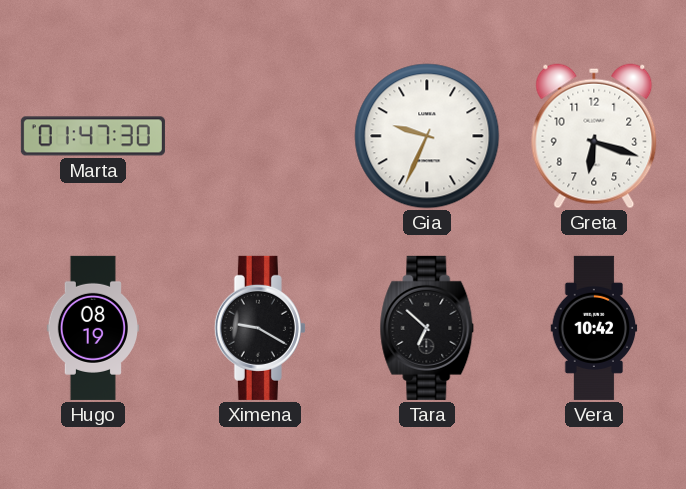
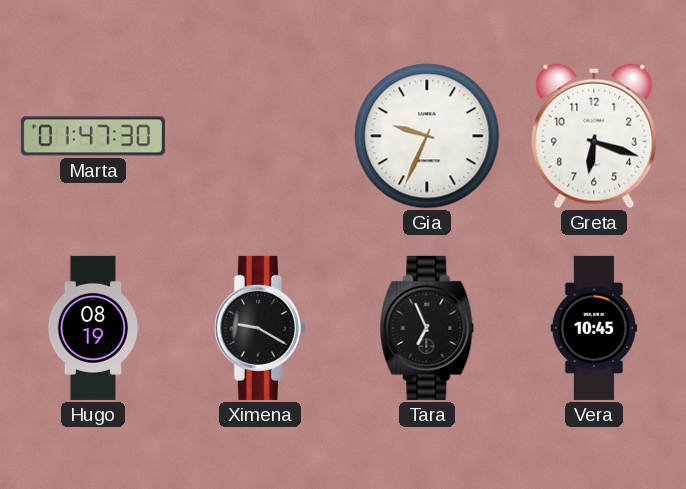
Tara: 6:52 -> 6:56
Vera: 10:42 -> 10:45
